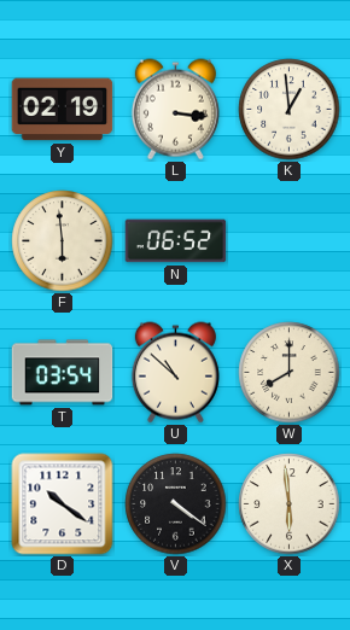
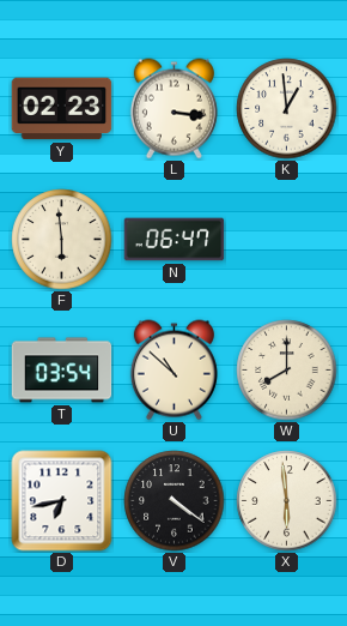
Y: 02:19 -> 02:23
N: 06:52 -> 06:47
D: 10:21 -> 6:43
